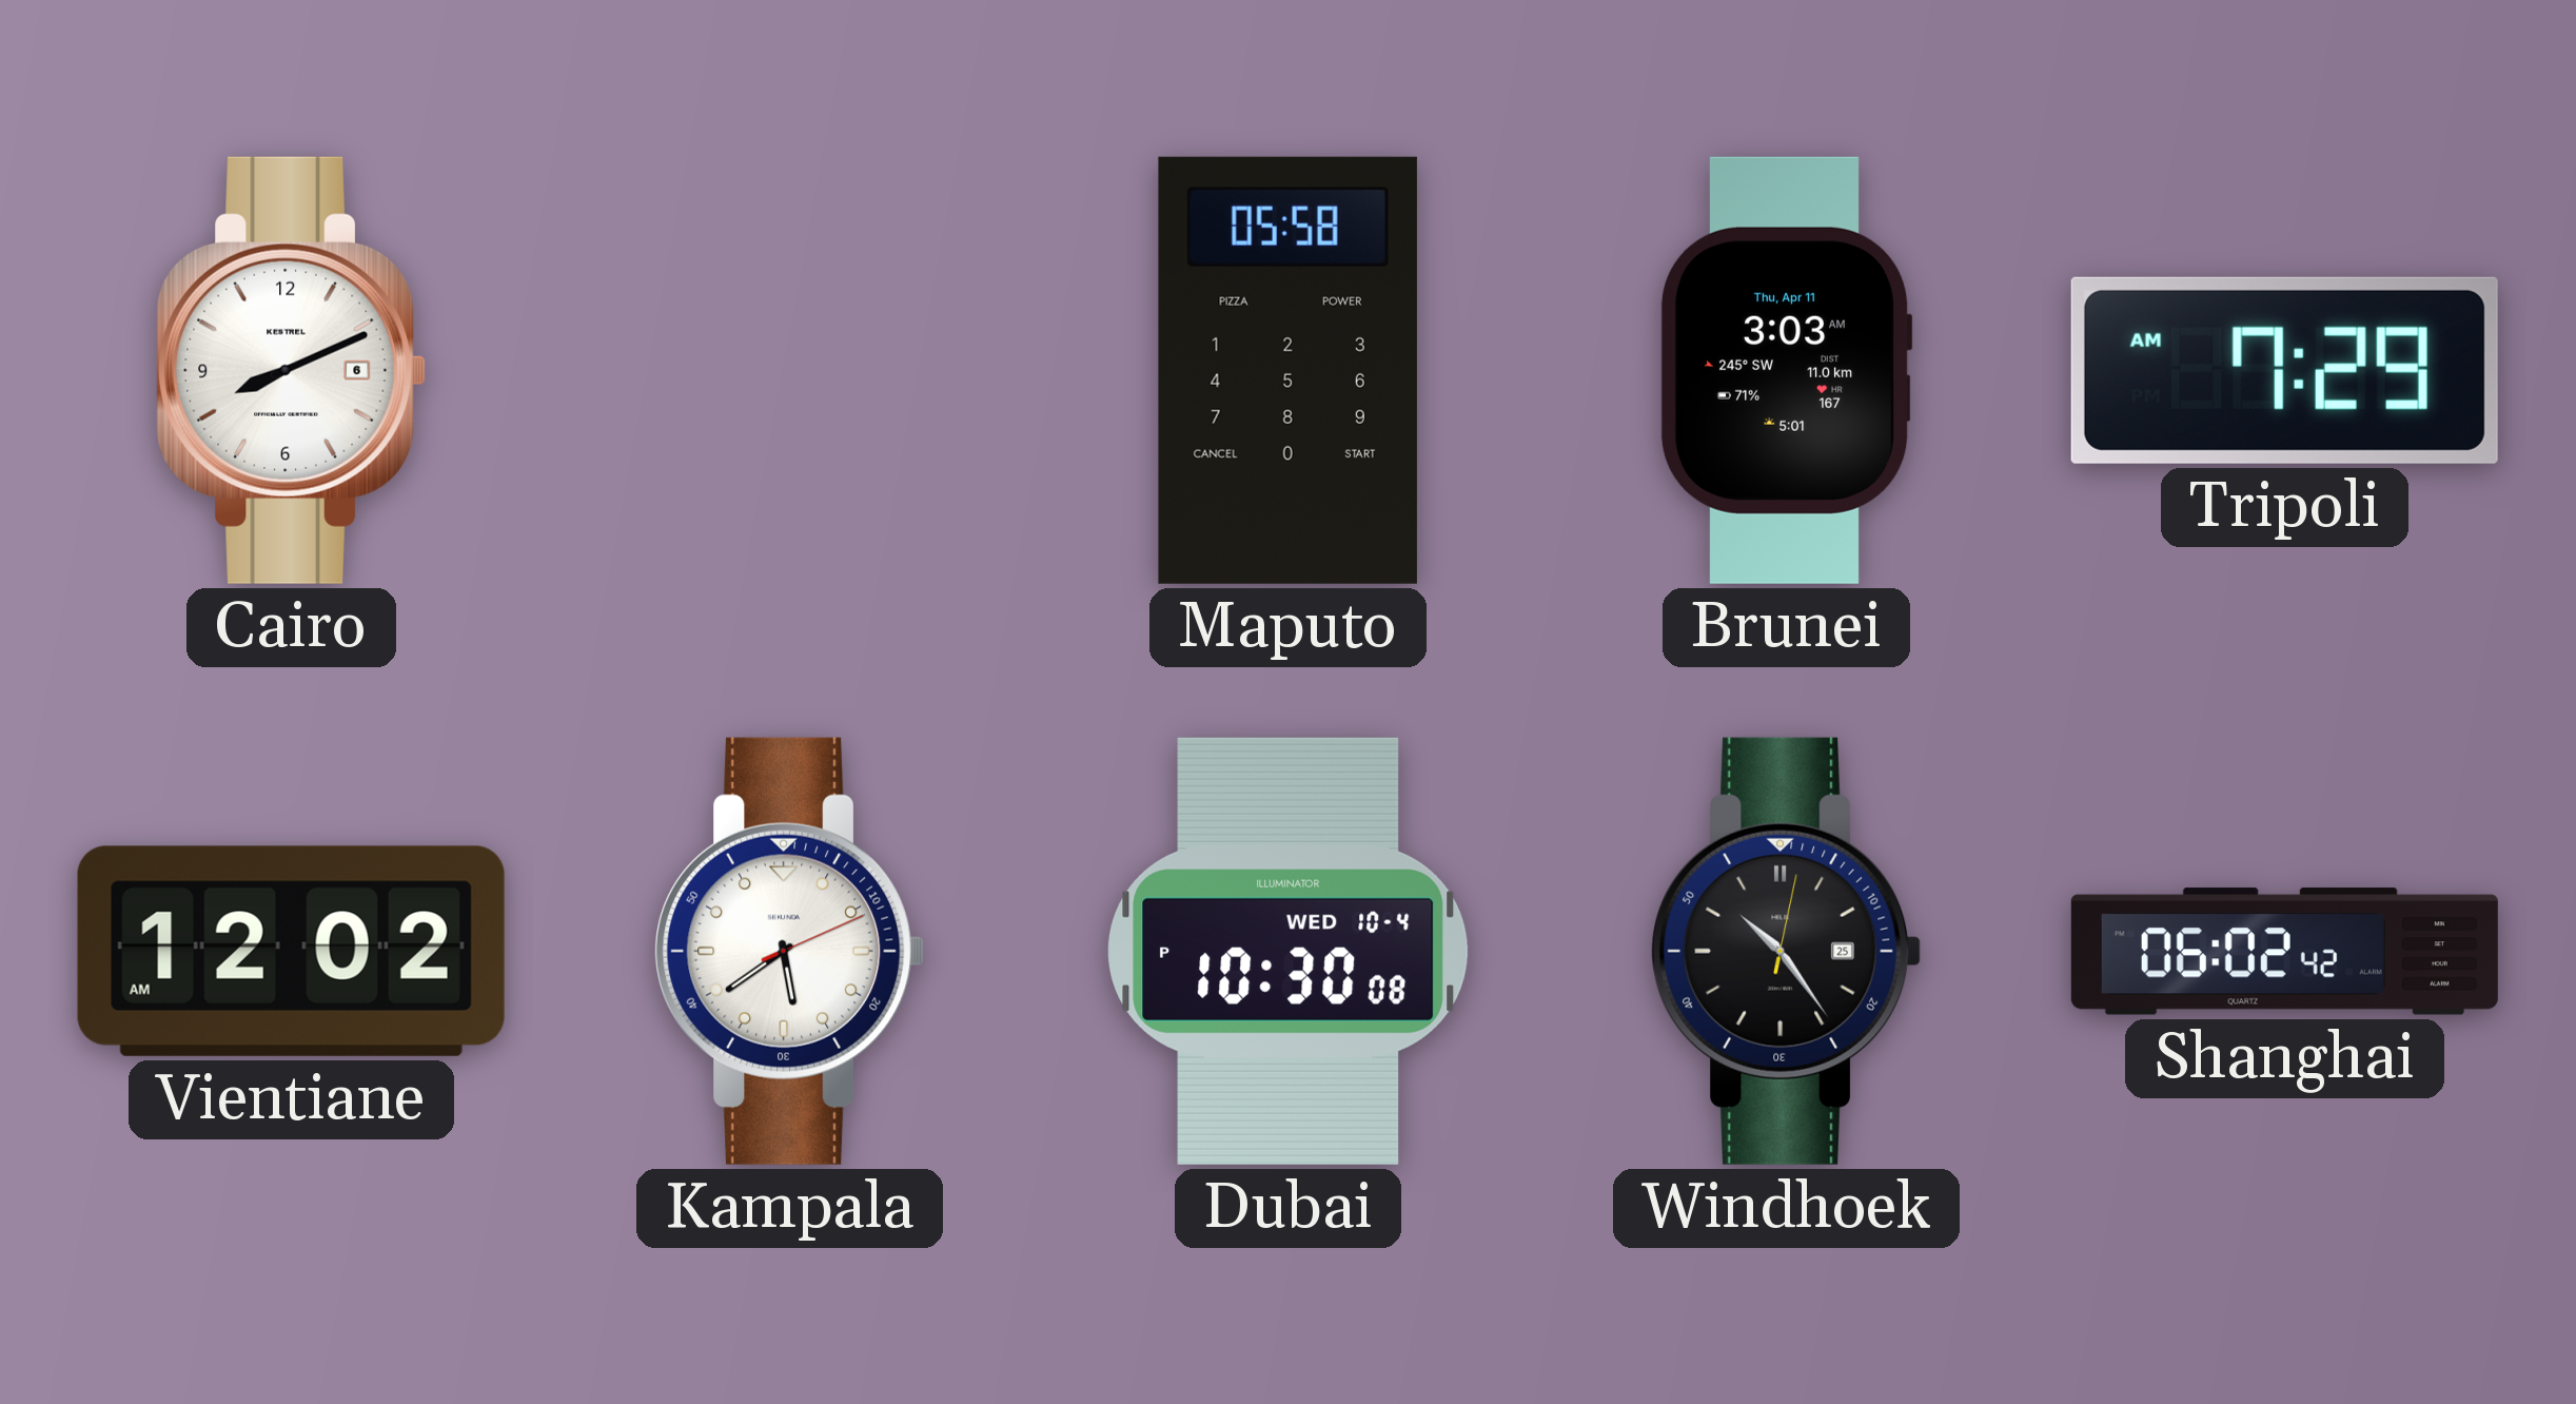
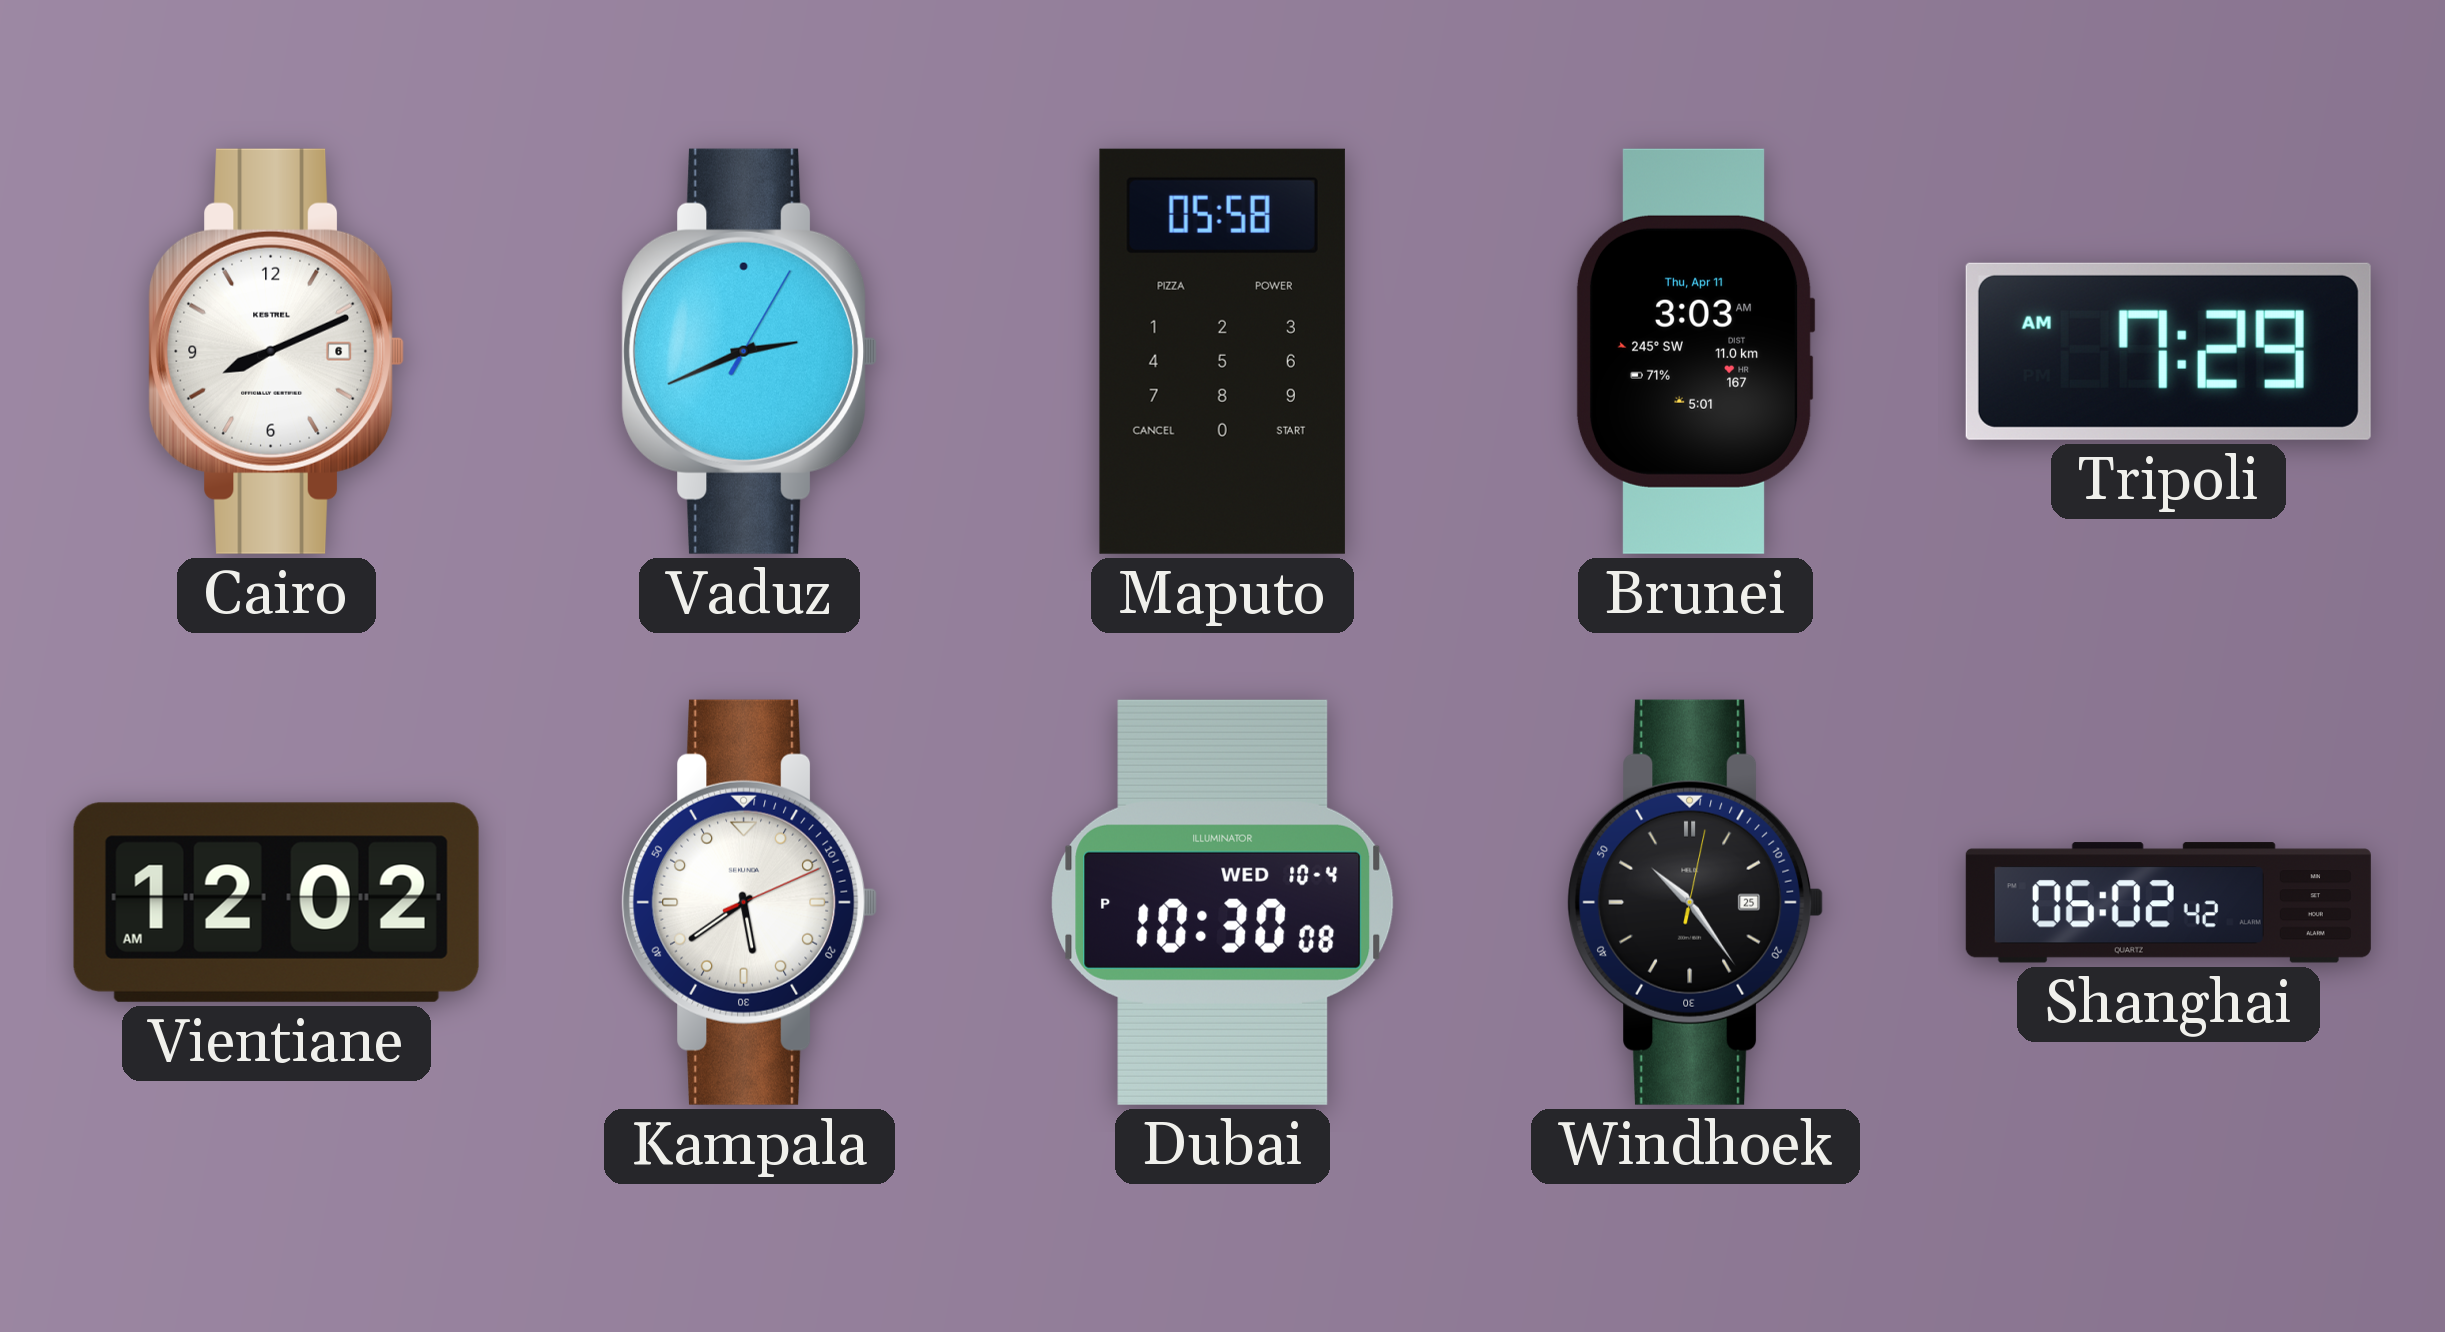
Vaduz: none -> 2:41
